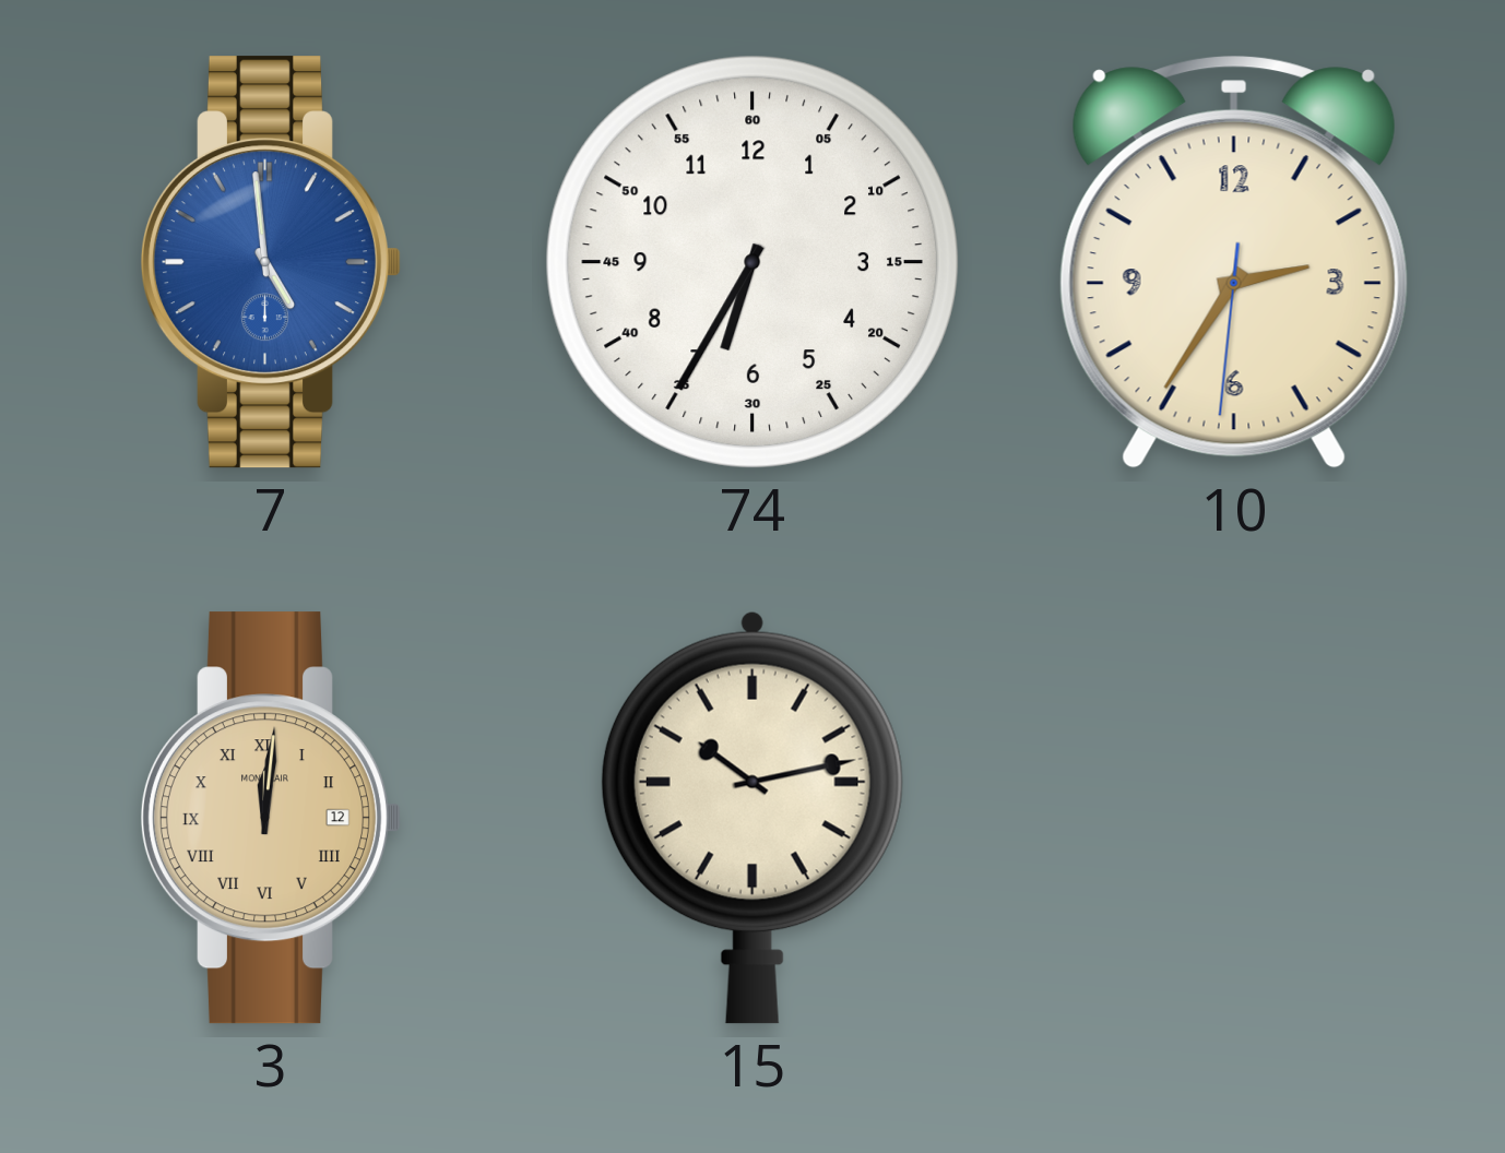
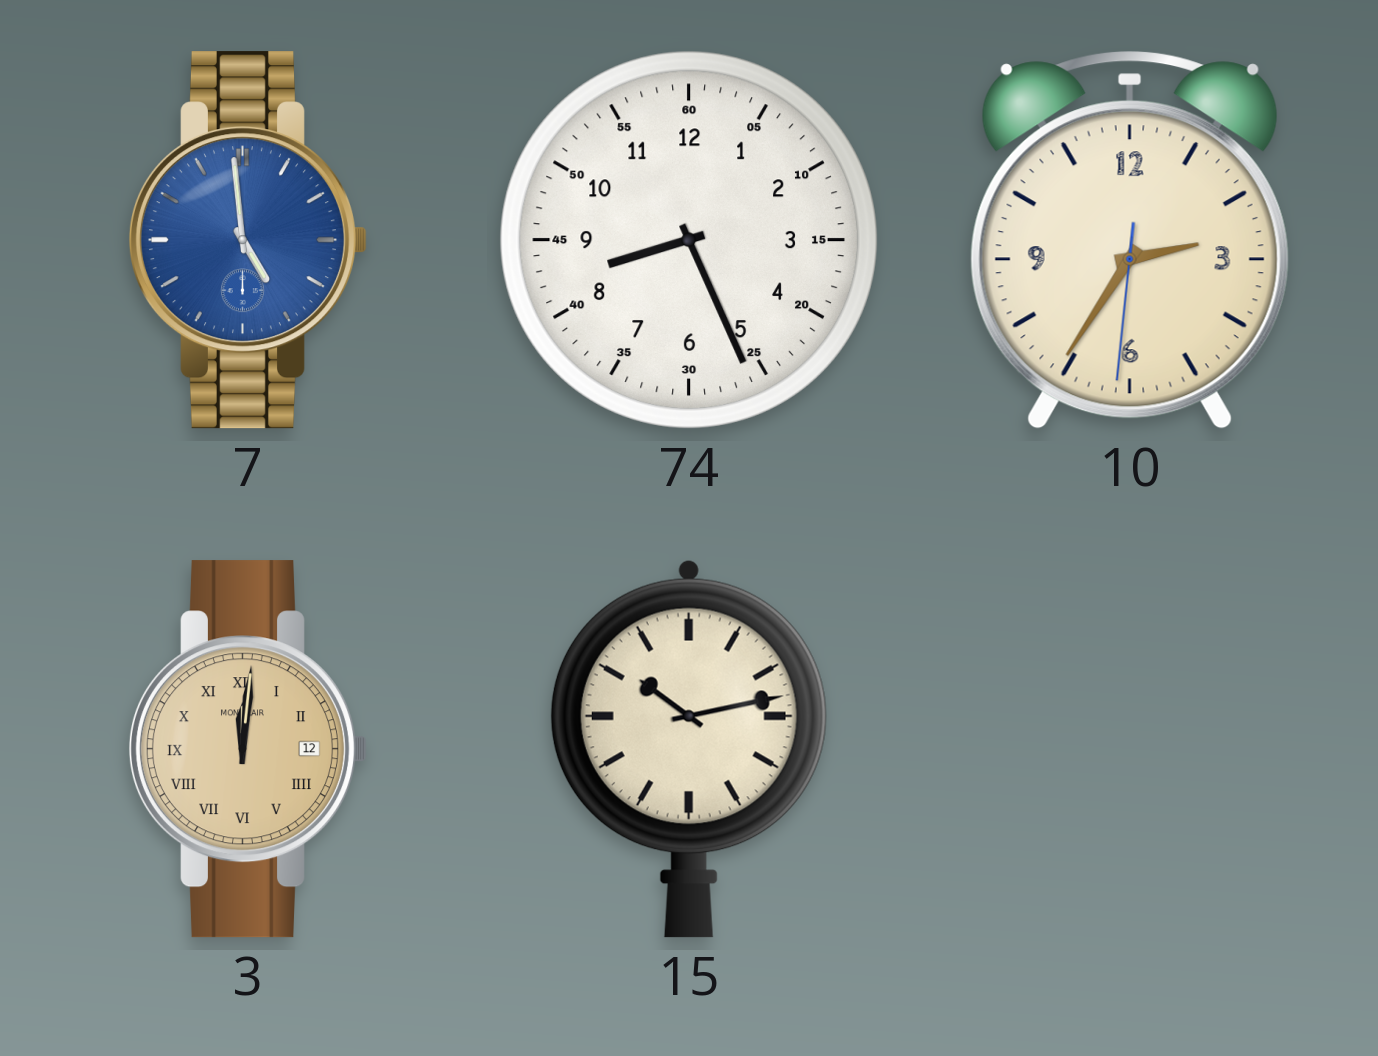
74: 6:35 -> 8:26
